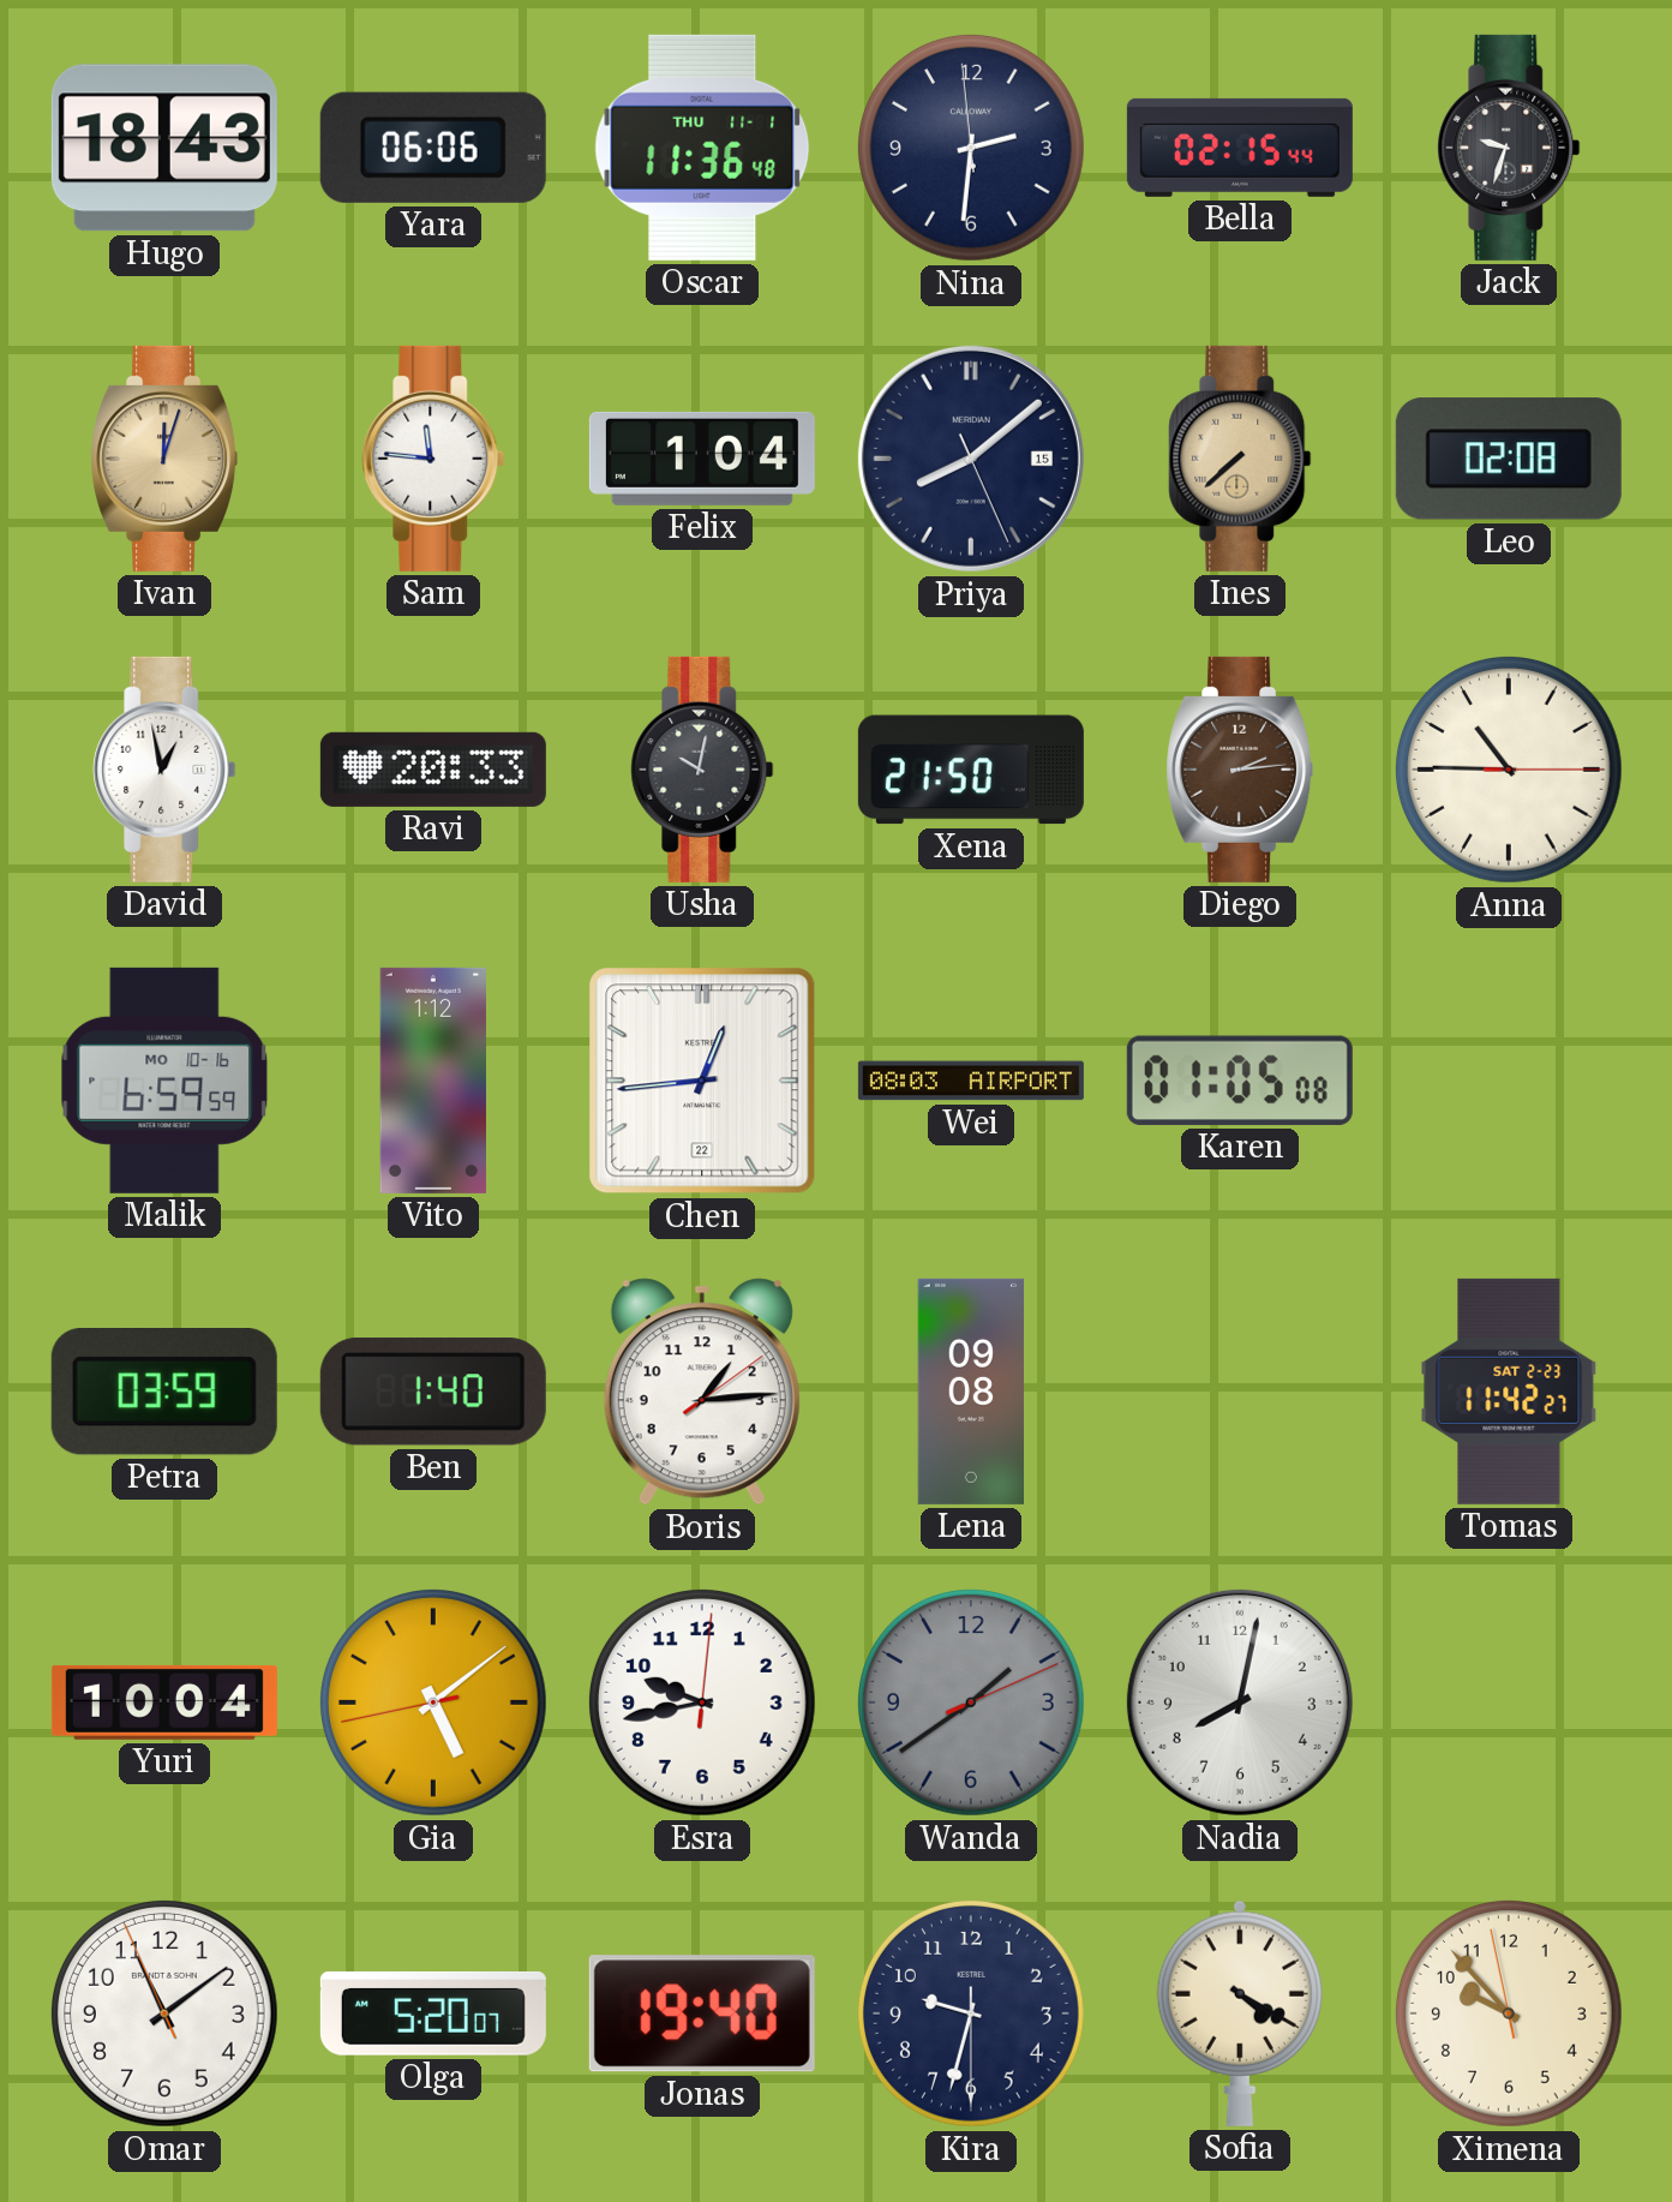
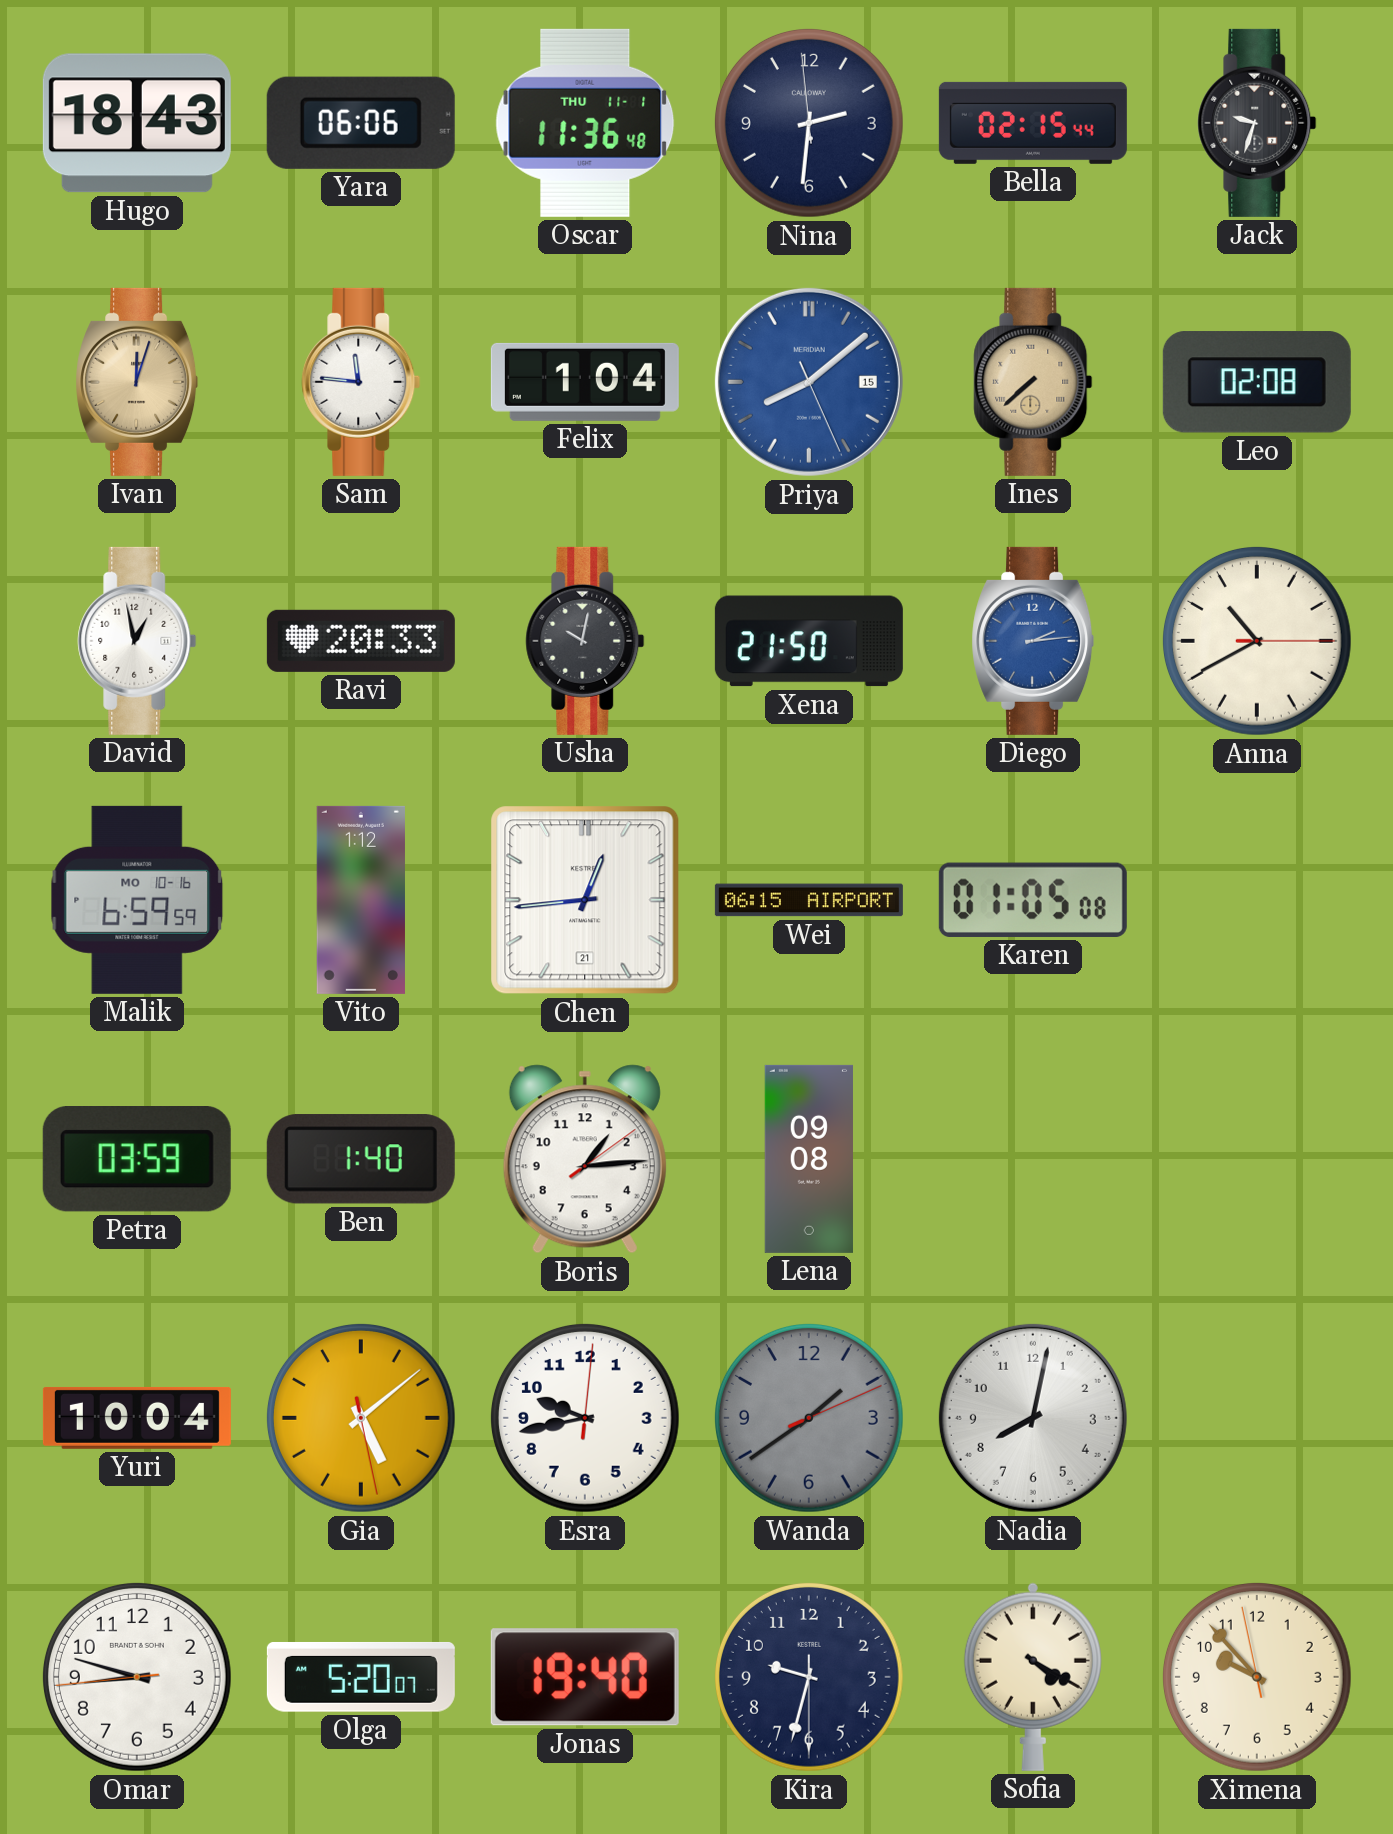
Priya dial: navy -> blue
Diego dial: brown -> blue
Anna: 10:45 -> 10:40
Chen date: 22 -> 21
Wei: 08:03 -> 06:15
Tomas: 11:42 -> none
Gia: 5:08:43 -> 5:08:28
Omar: 11:08 -> 8:47
